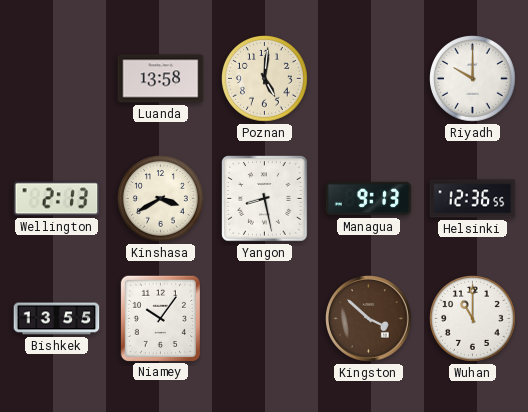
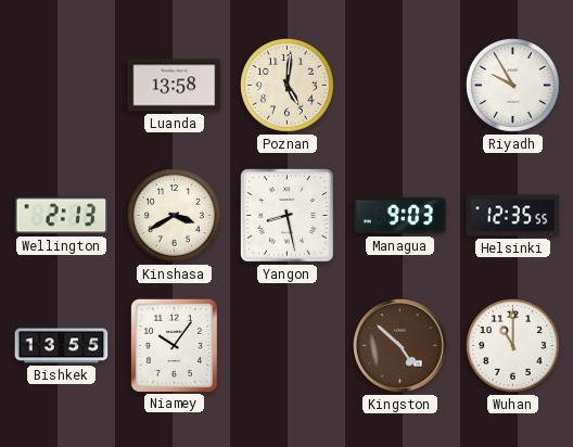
Riyadh: 10:00 -> 9:55
Managua: 9:13 -> 9:03
Helsinki: 12:36 -> 12:35
Kingston: 3:52 -> 4:52
